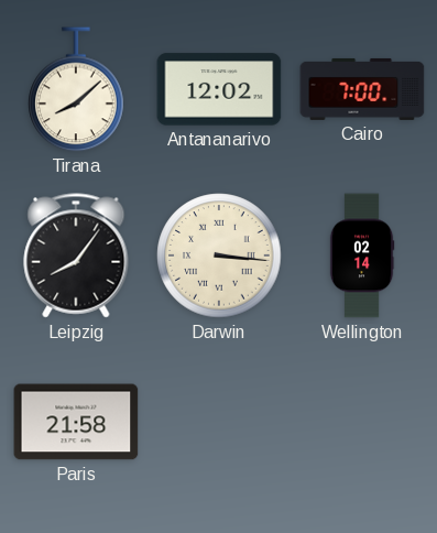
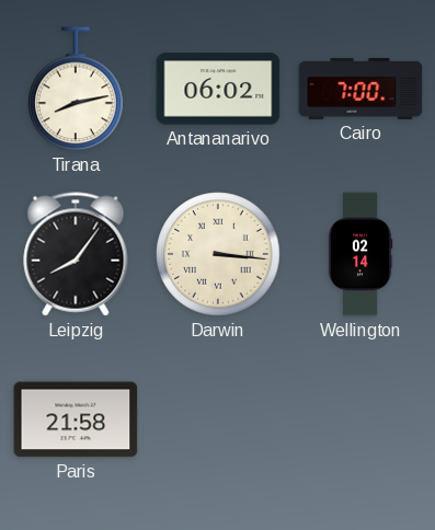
Tirana: 8:08 -> 8:13
Antananarivo: 12:02 -> 06:02
